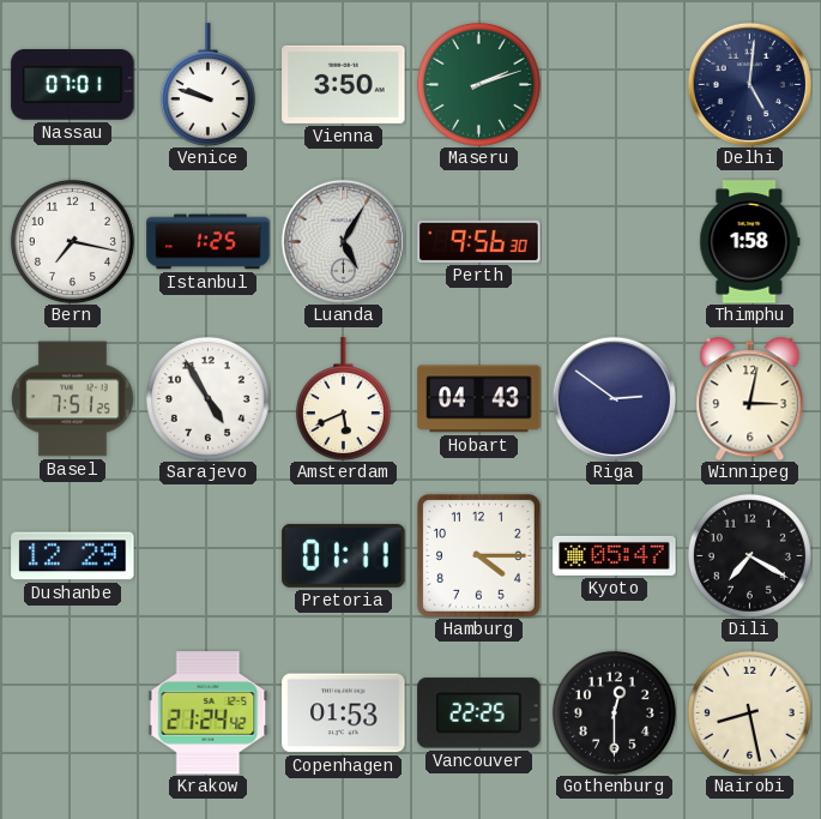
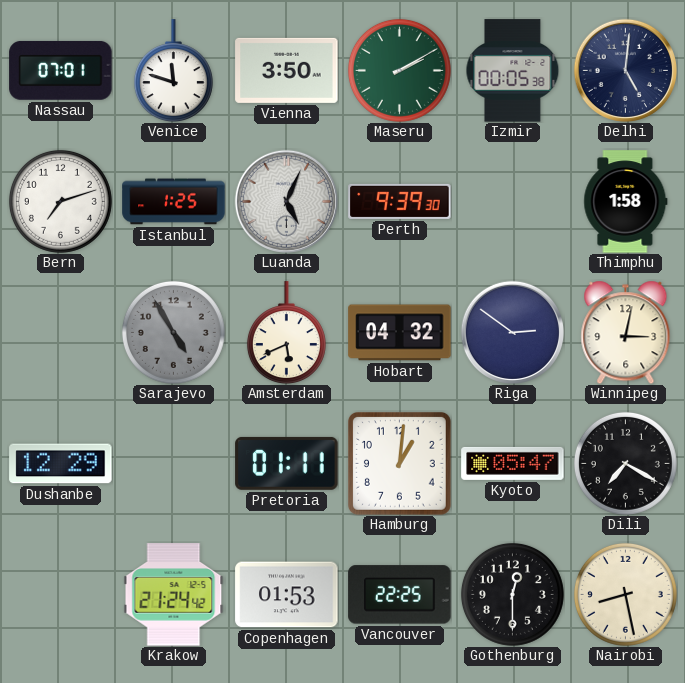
Venice: 9:48 -> 11:48
Maseru: 2:12 -> 2:10
Izmir: none -> 00:05
Bern: 7:17 -> 7:12
Luanda: 5:05 -> 5:04
Perth: 9:56 -> 9:39
Basel: 7:51 -> none
Sarajevo dial: white -> grey
Hobart: 04:43 -> 04:32
Hamburg: 4:15 -> 1:01
